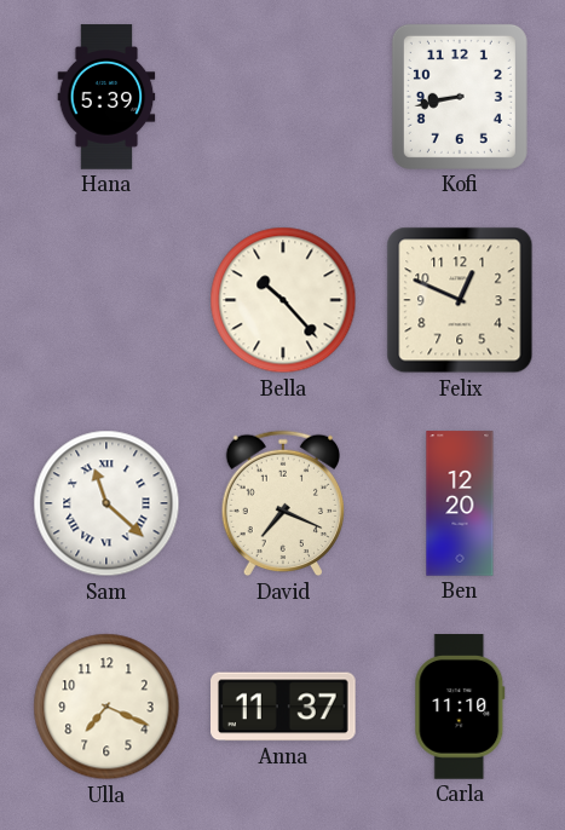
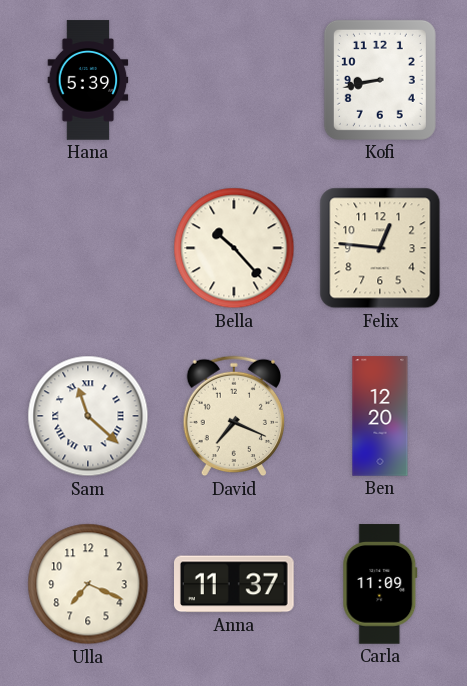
Felix: 12:49 -> 12:46
Carla: 11:10 -> 11:09
